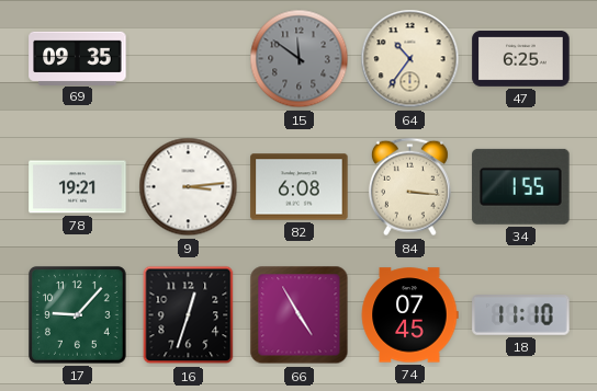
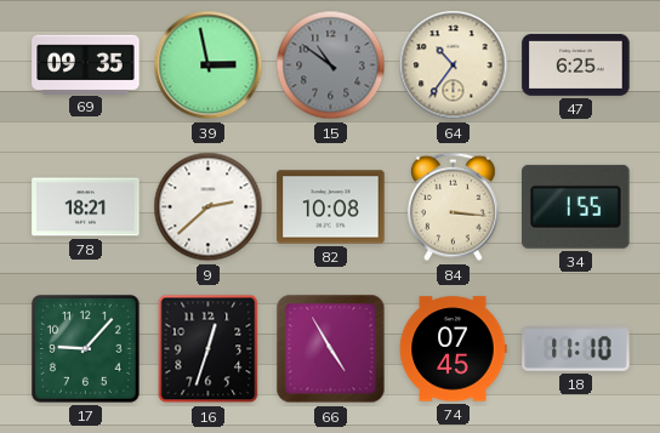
39: none -> 2:58
15: 11:51 -> 10:51
78: 19:21 -> 18:21
9: 3:14 -> 2:38
82: 6:08 -> 10:08
